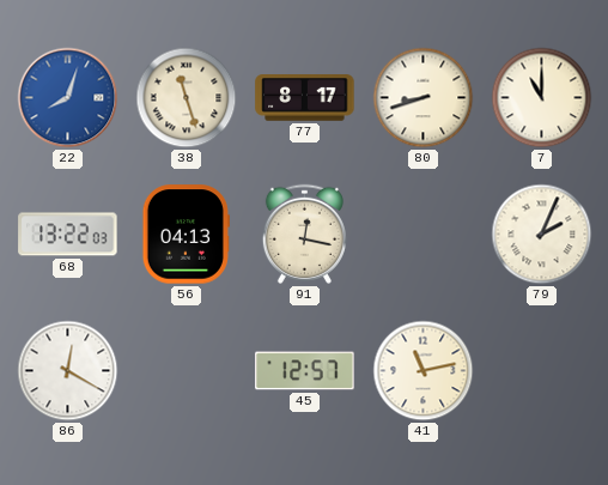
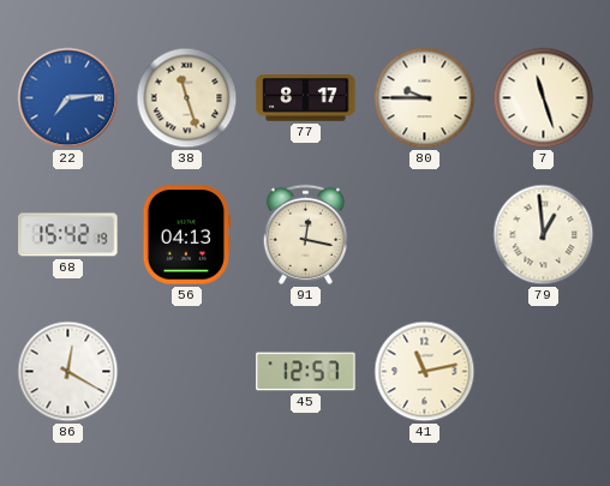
22: 8:03 -> 7:14
80: 8:42 -> 9:45
7: 11:00 -> 11:27
68: 13:22 -> 15:42
79: 2:04 -> 12:59
